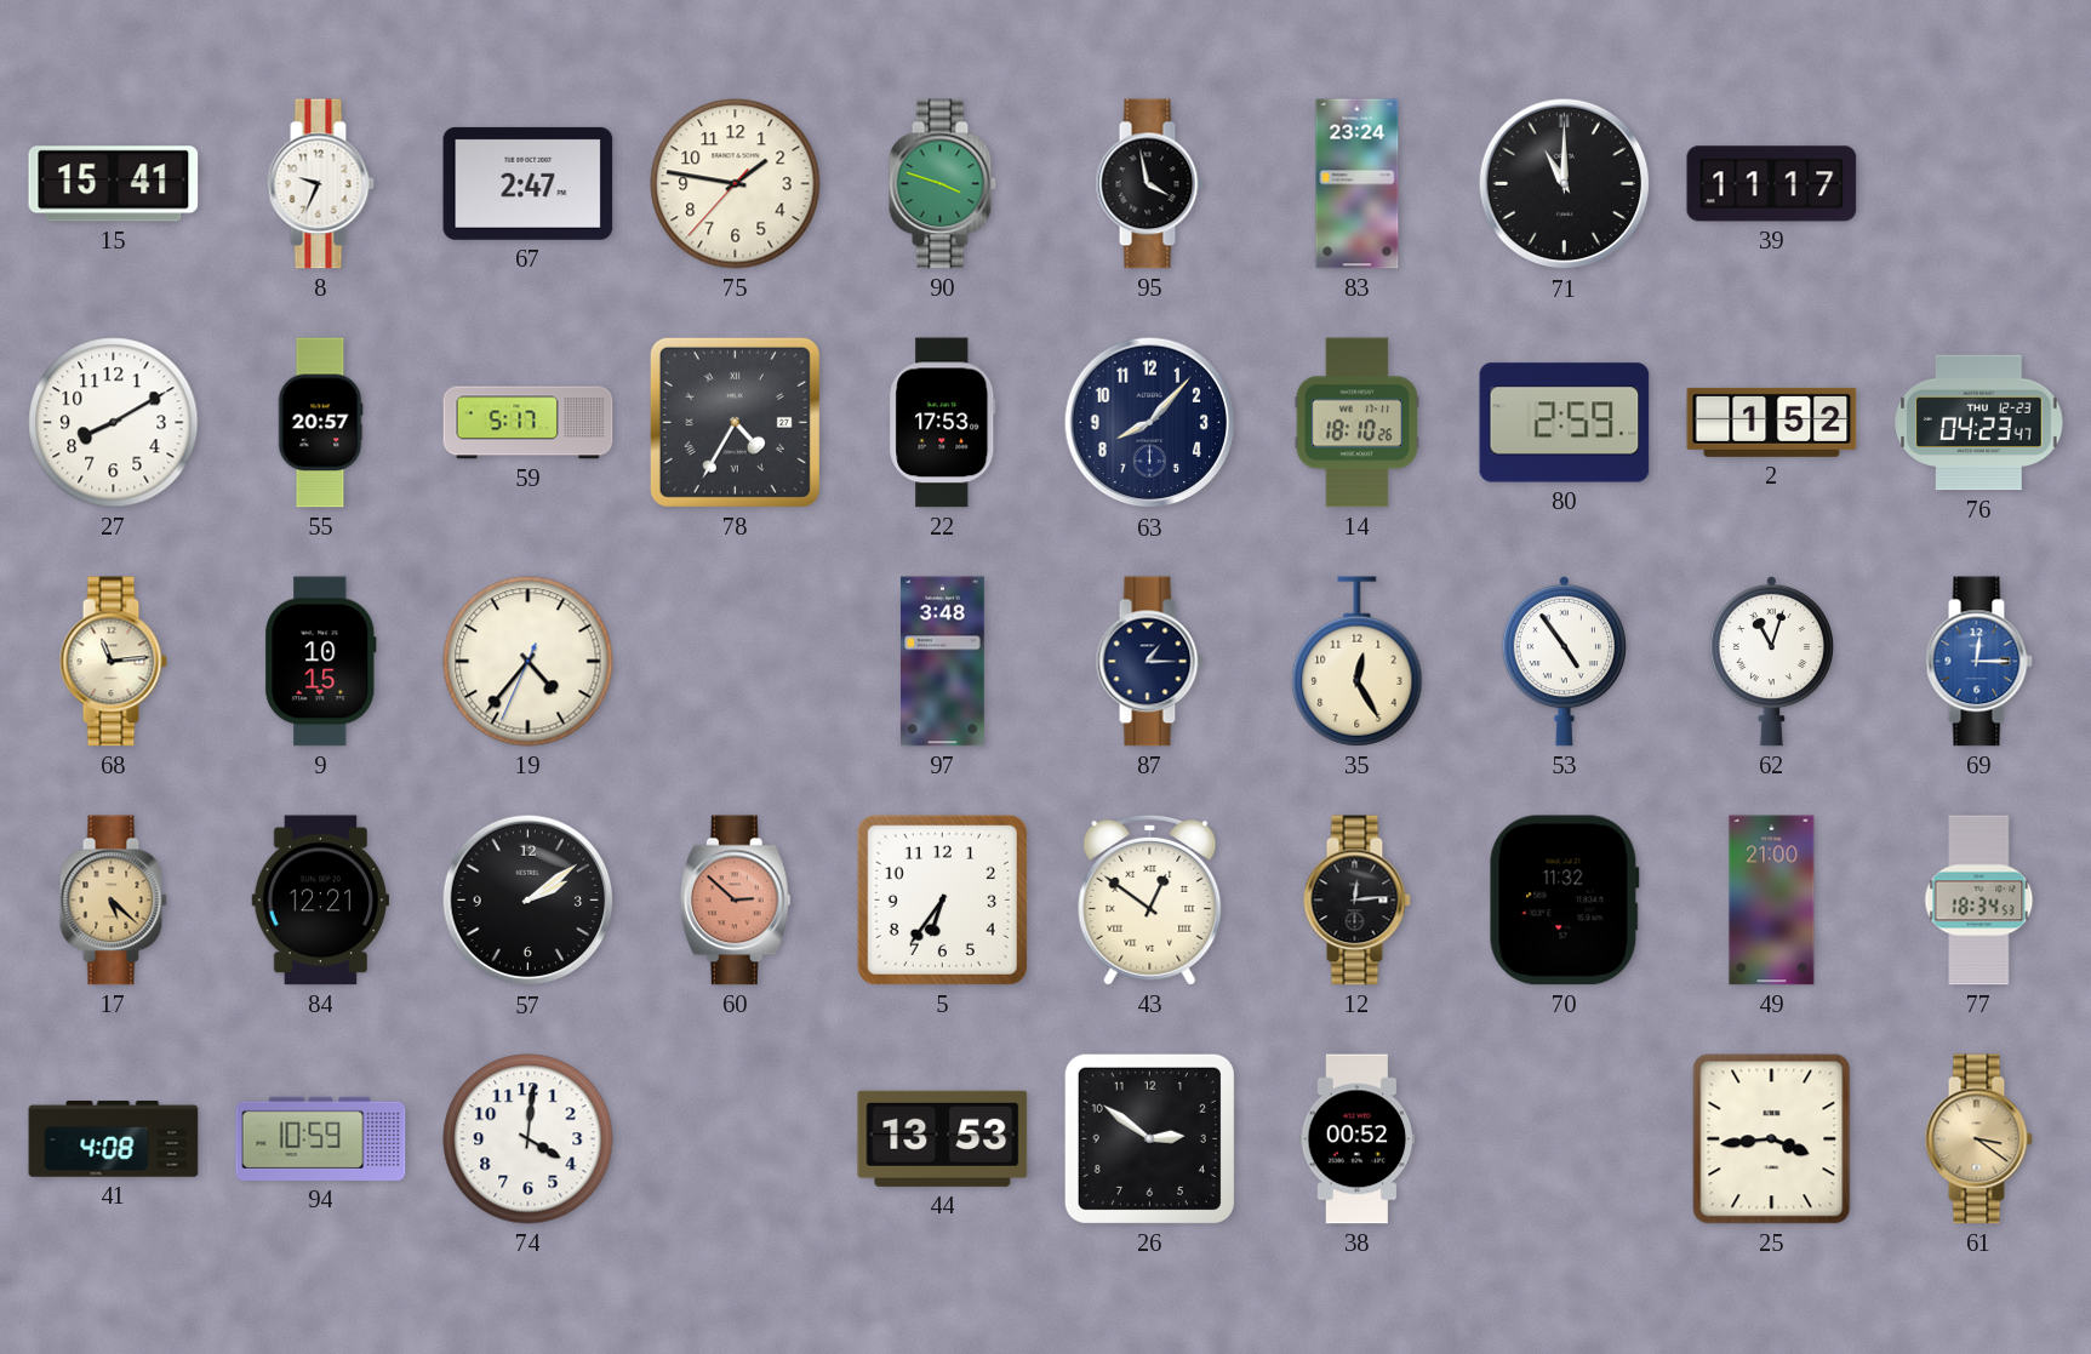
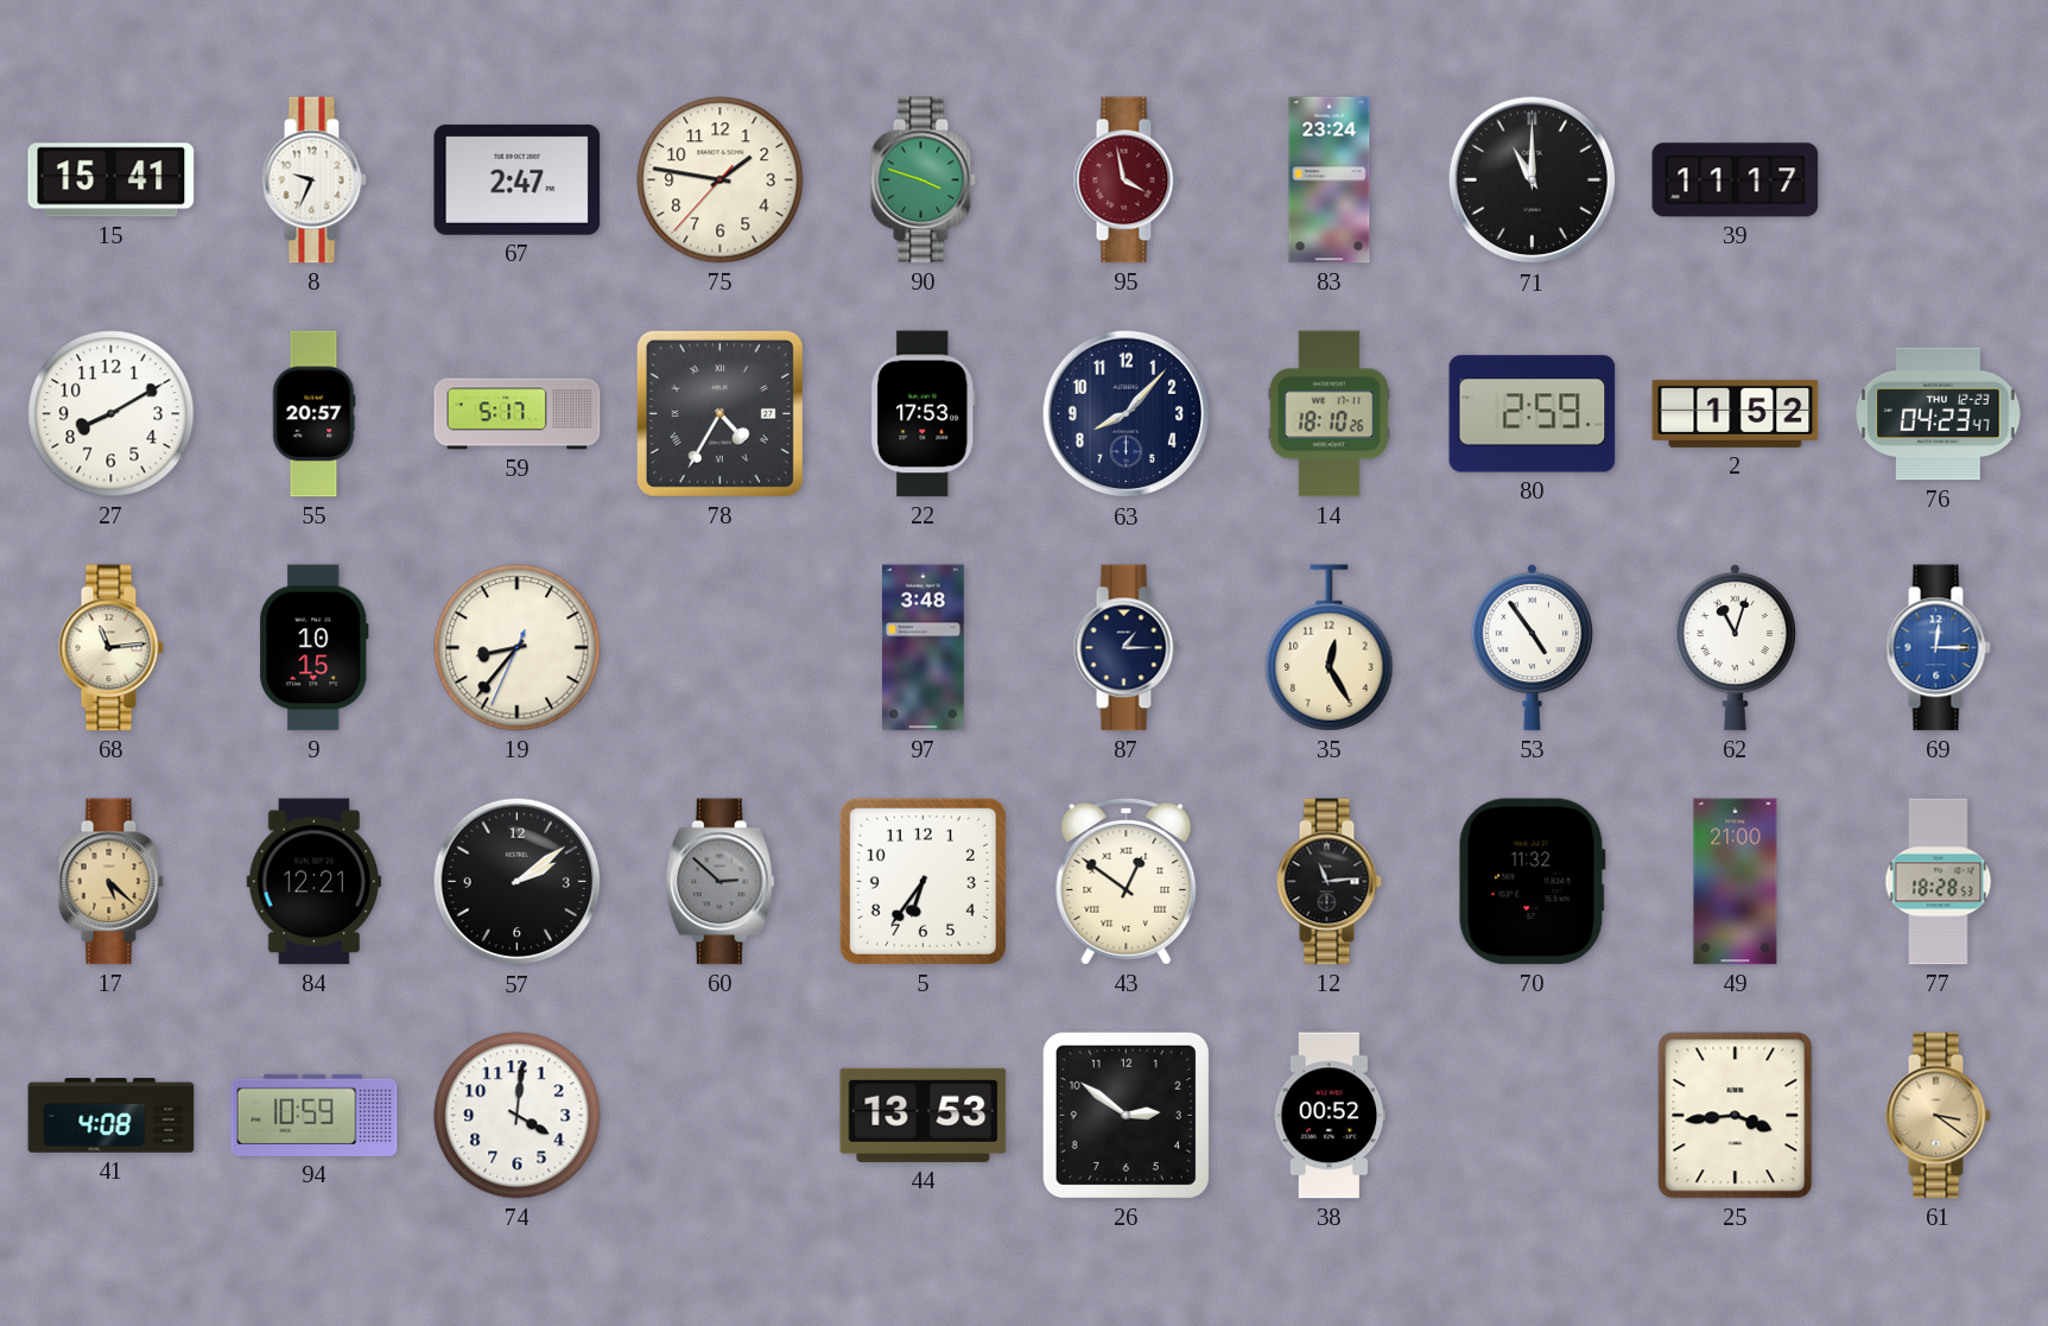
95 dial: black -> burgundy
19: 4:36 -> 8:36
60 dial: salmon -> grey
12: 12:14 -> 11:14
77: 18:34 -> 18:28
